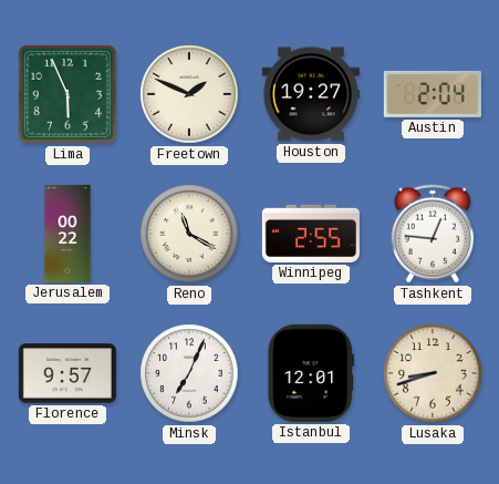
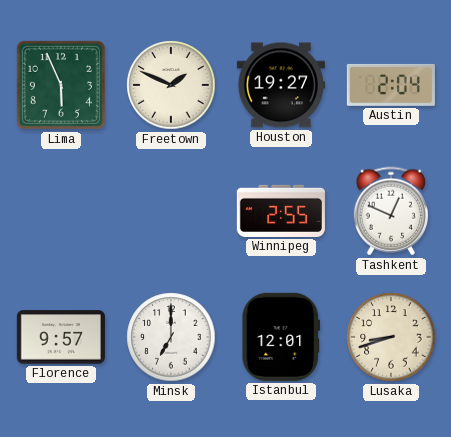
Jerusalem: 00:22 -> none
Reno: 11:20 -> none
Tashkent: 12:46 -> 12:49
Minsk: 7:04 -> 7:00
